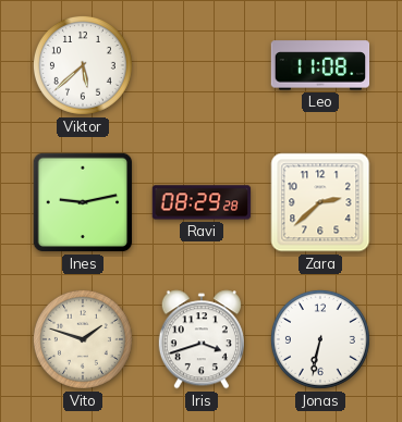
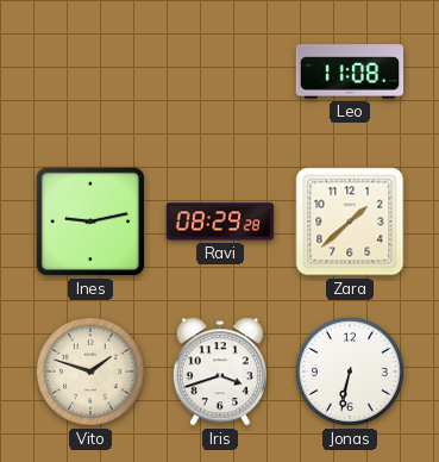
Viktor: 5:38 -> none
Zara: 2:38 -> 1:38
